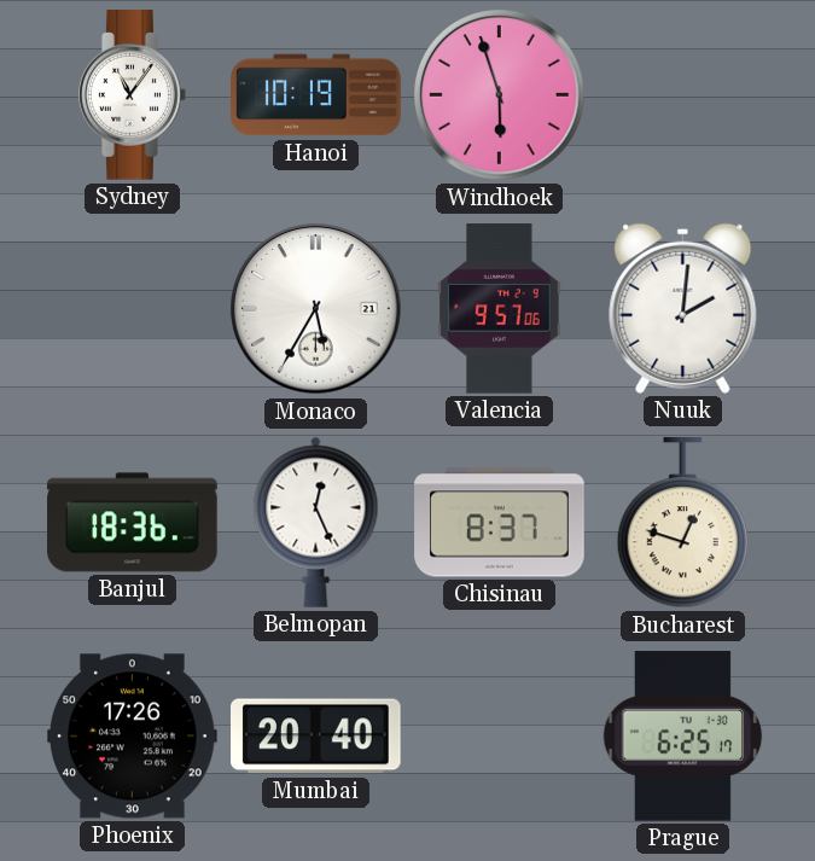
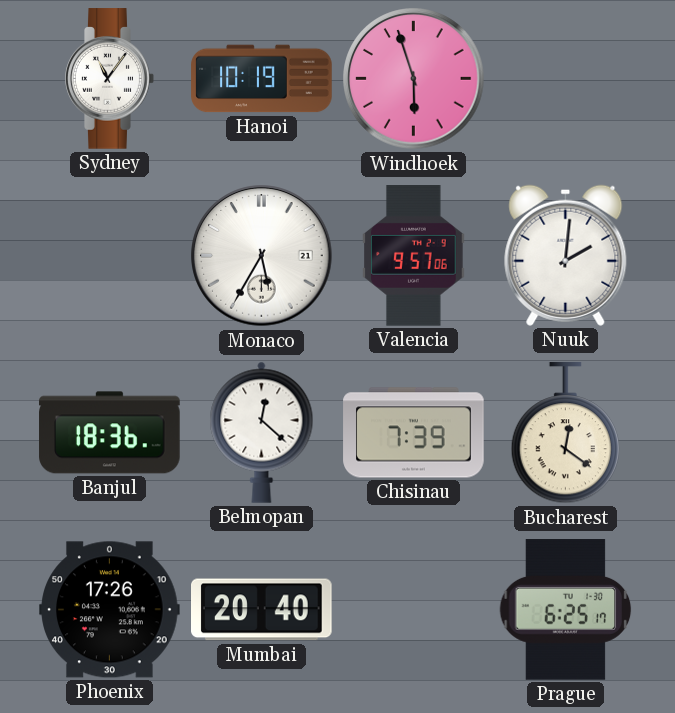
Belmopan: 12:26 -> 12:22
Chisinau: 8:37 -> 7:39
Bucharest: 12:48 -> 12:21
